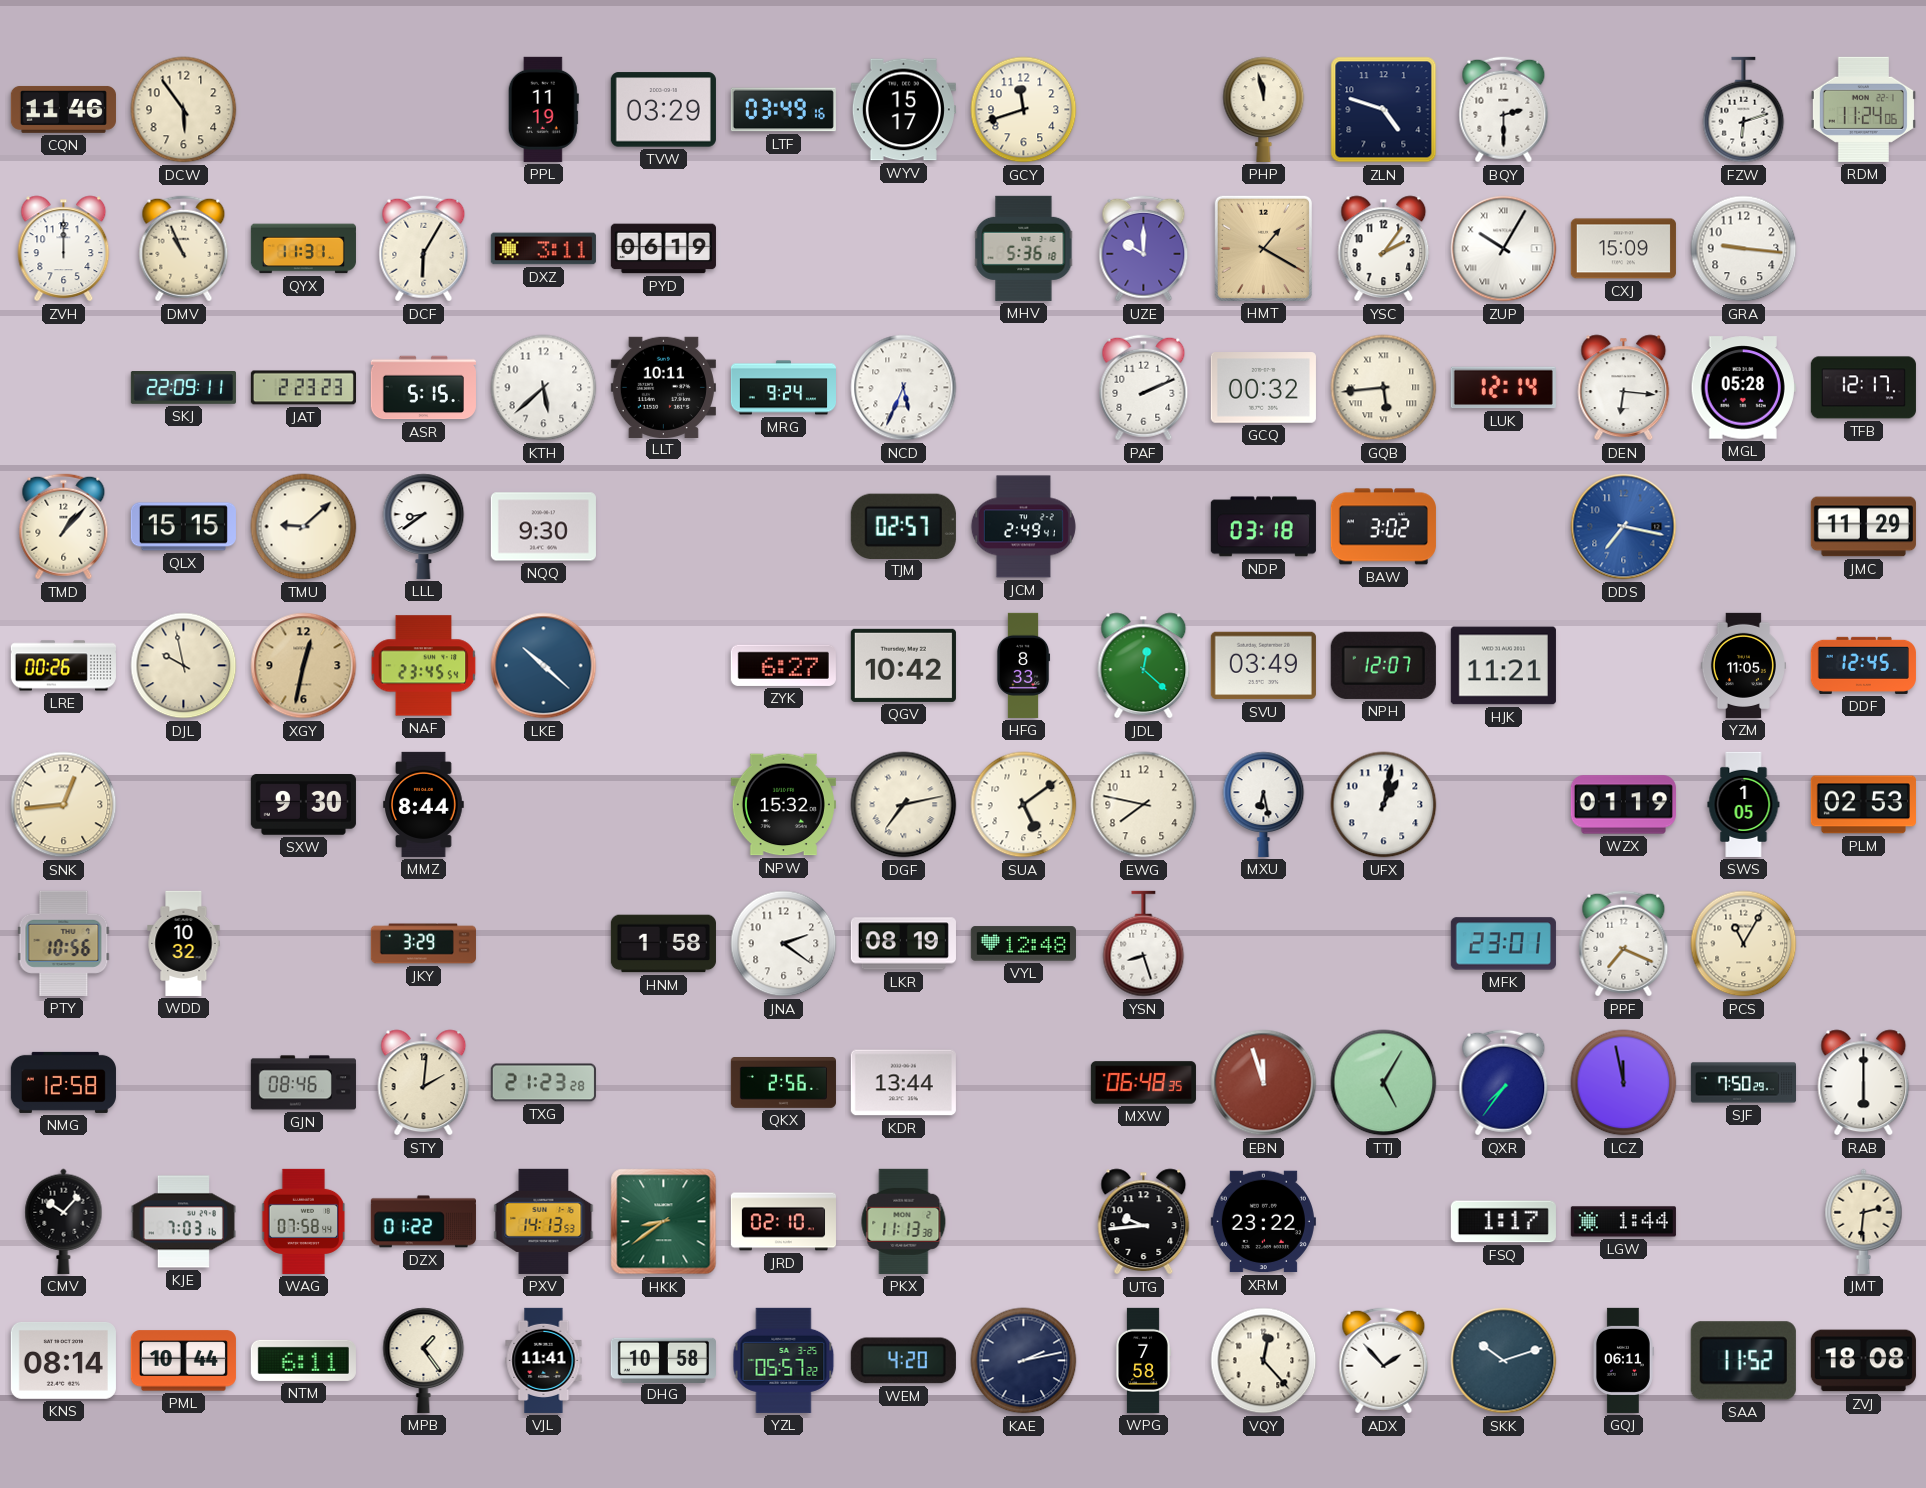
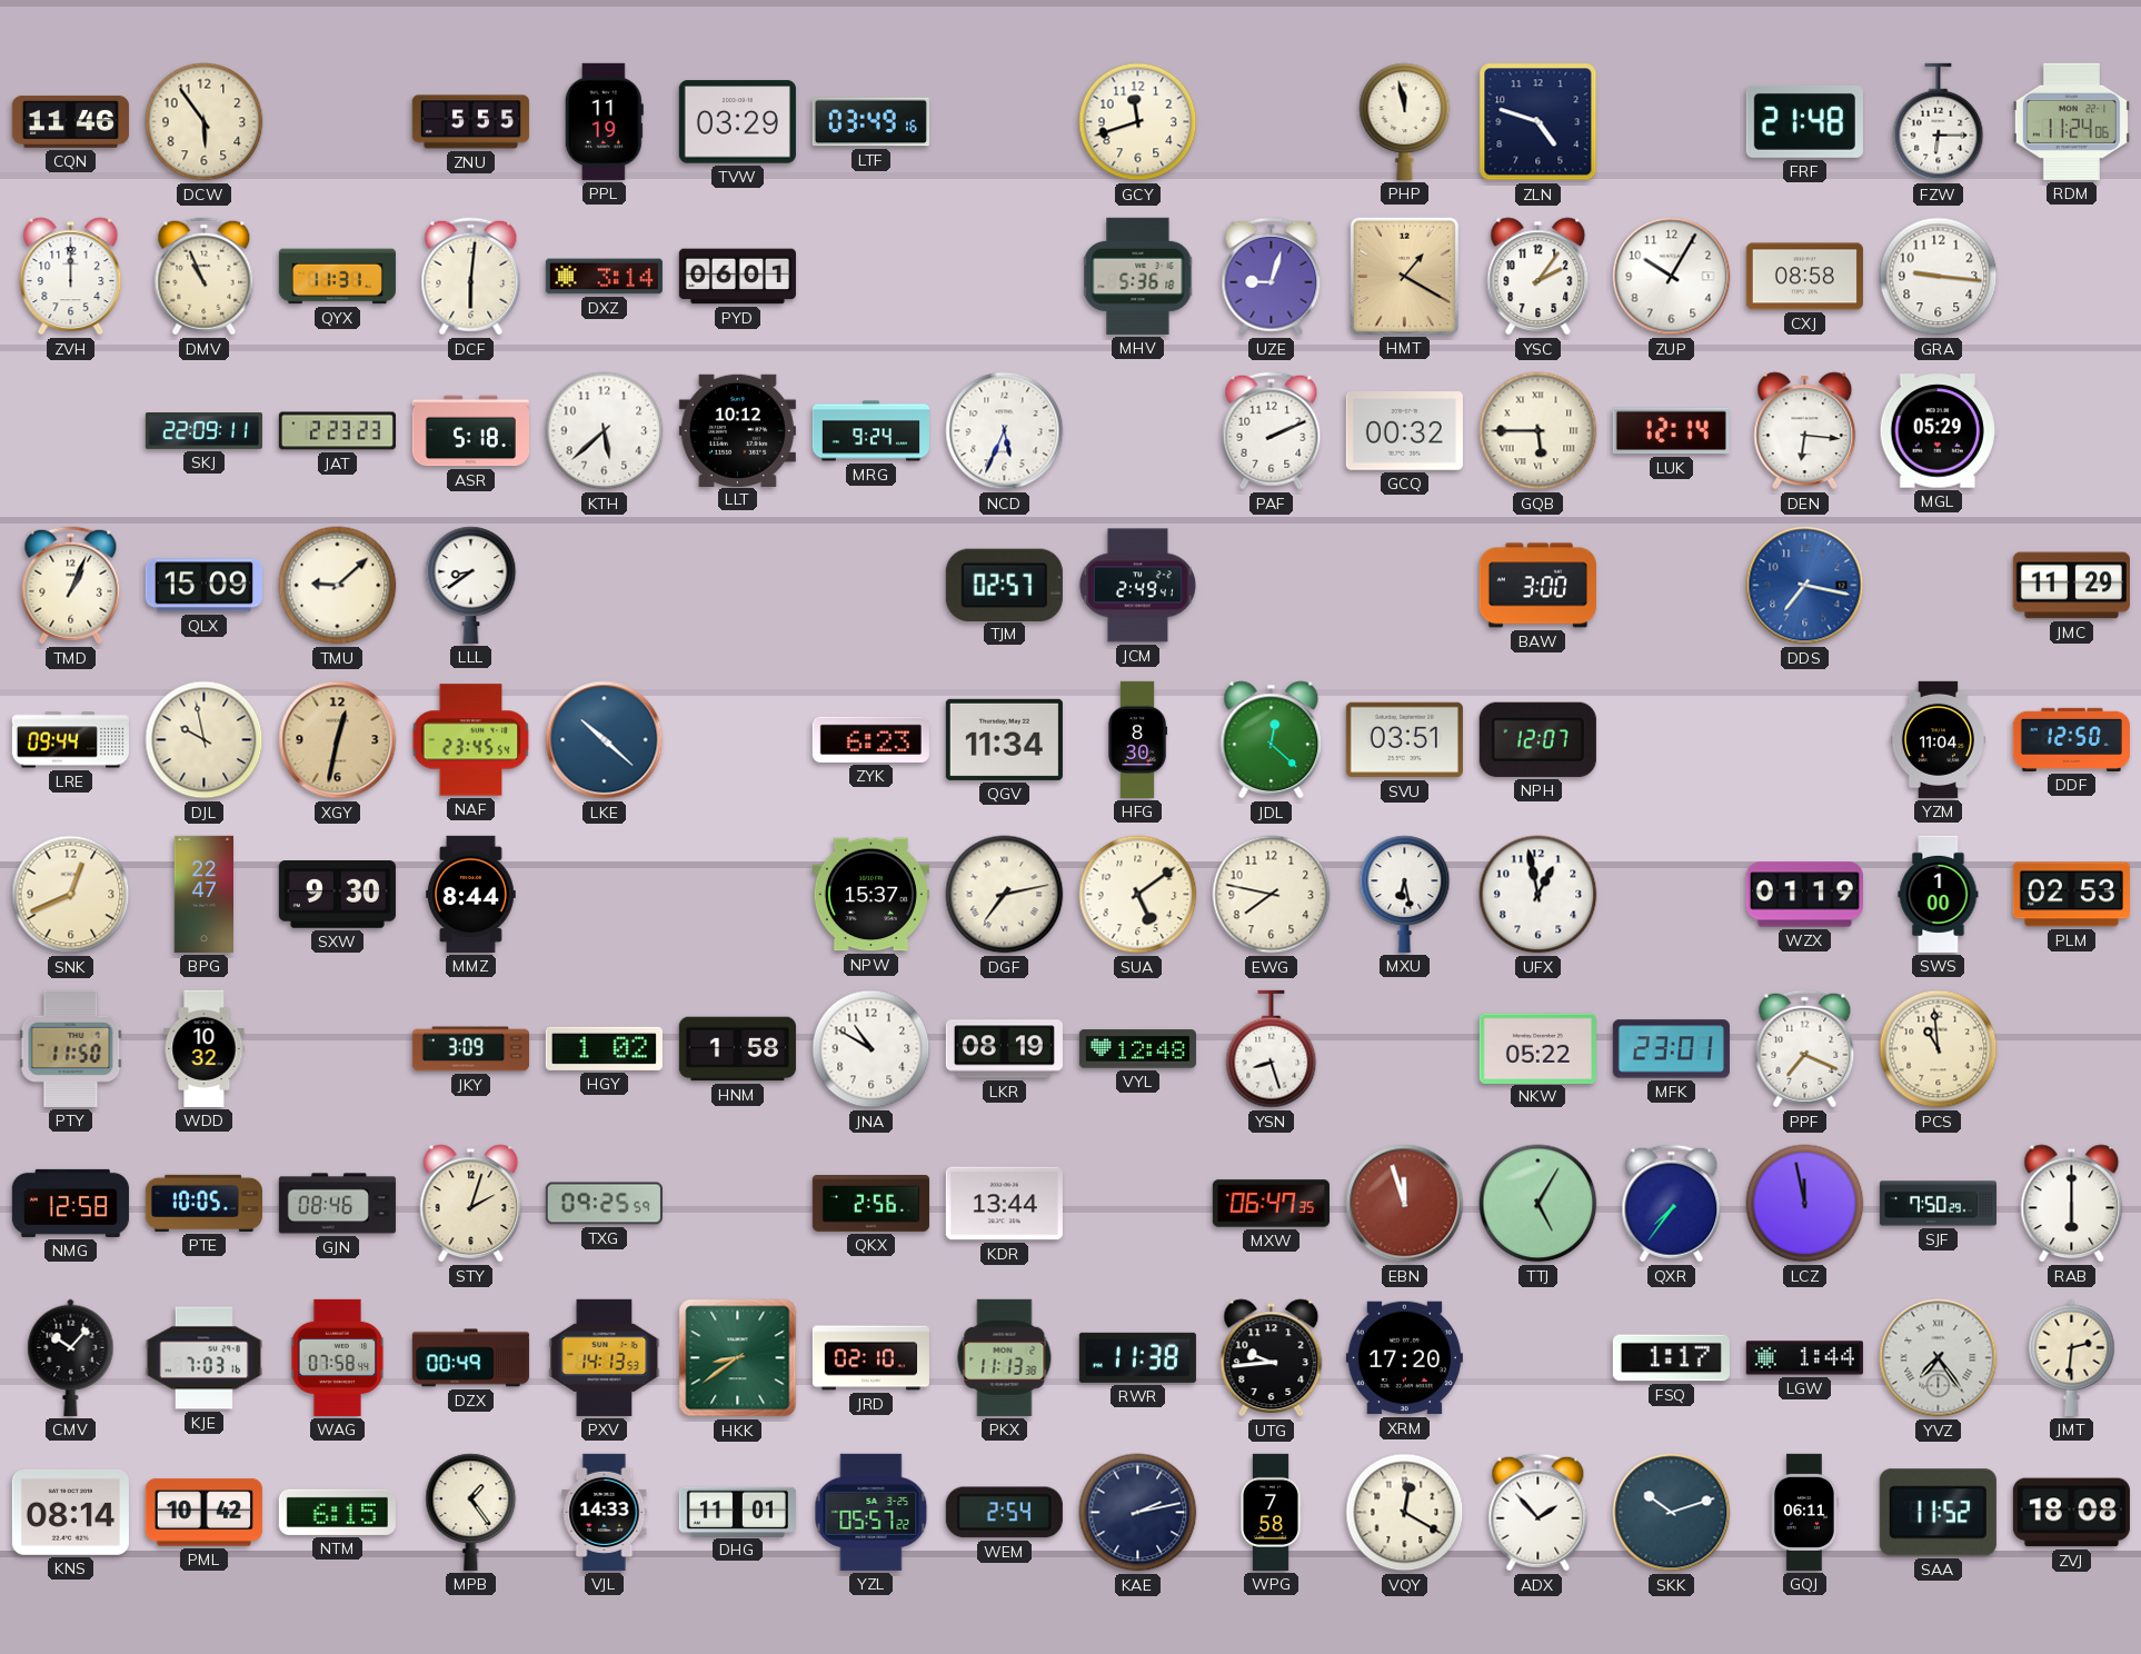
ZNU: none -> 5:55
WYV: 15:17 -> none
BQY: 2:30 -> none
FRF: none -> 21:48
FZW: 6:12 -> 6:15
DCF: 6:05 -> 6:01
DXZ: 3:11 -> 3:14
PYD: 06:19 -> 06:01
UZE: 10:00 -> 9:03
ZUP numerals: Roman -> Arabic
CXJ: 15:09 -> 08:58
ASR: 5:15 -> 5:18
LLT: 10:11 -> 10:12
GQB: 5:44 -> 5:45
MGL: 05:28 -> 05:29
TFB: 12:17 -> none
TMD: 1:07 -> 1:04
QLX: 15:15 -> 15:09
NQQ: 9:30 -> none
NDP: 03:18 -> none
BAW: 3:02 -> 3:00
LRE: 00:26 -> 09:44
ZYK: 6:27 -> 6:23
QGV: 10:42 -> 11:34
HFG: 8:33 -> 8:30
SVU: 03:49 -> 03:51
HJK: 11:21 -> none
YZM: 11:05 -> 11:04
DDF: 12:45 -> 12:50
SNK: 12:44 -> 12:41
BPG: none -> 22:47
NPW: 15:32 -> 15:37
UFX: 1:02 -> 12:58
SWS: 1:05 -> 1:00
PTY: 10:56 -> 11:50
JKY: 3:29 -> 3:09
HGY: none -> 1:02
JNA: 2:21 -> 10:50
NKW: none -> 05:22
PCS: 11:05 -> 10:59
PTE: none -> 10:05
STY: 2:01 -> 2:03
TXG: 21:23 -> 09:25
MXW: 06:48 -> 06:47
DZX: 01:22 -> 00:49
RWR: none -> 11:38
XRM: 23:22 -> 17:20
YVZ: none -> 7:24
PML: 10:44 -> 10:42
NTM: 6:11 -> 6:15
VJL: 11:41 -> 14:33
DHG: 10:58 -> 11:01
WEM: 4:20 -> 2:54
VQY: 12:23 -> 12:20
